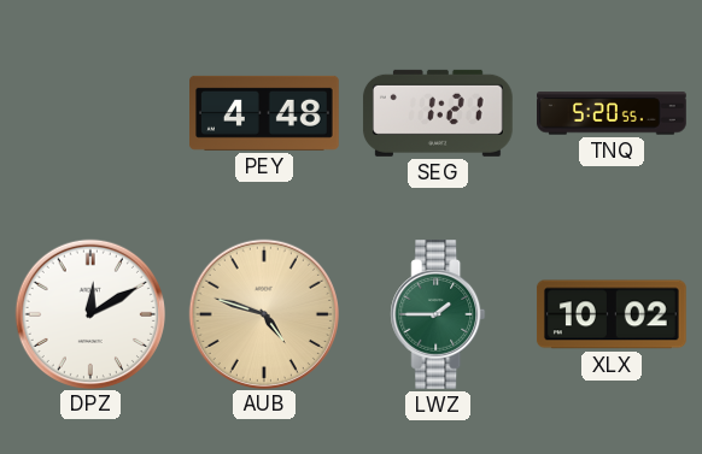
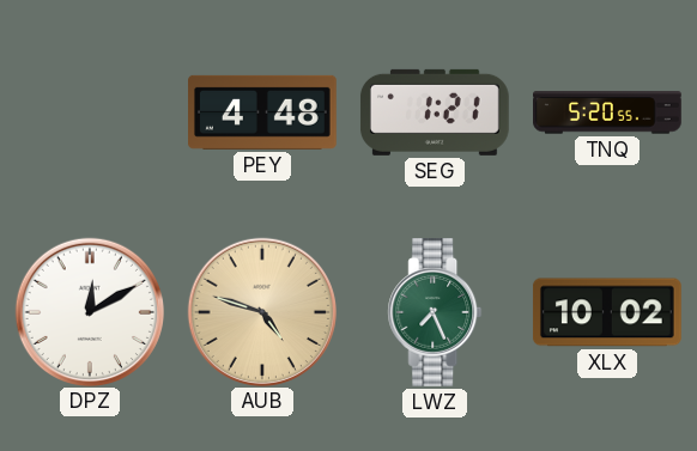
LWZ: 1:45 -> 7:26
